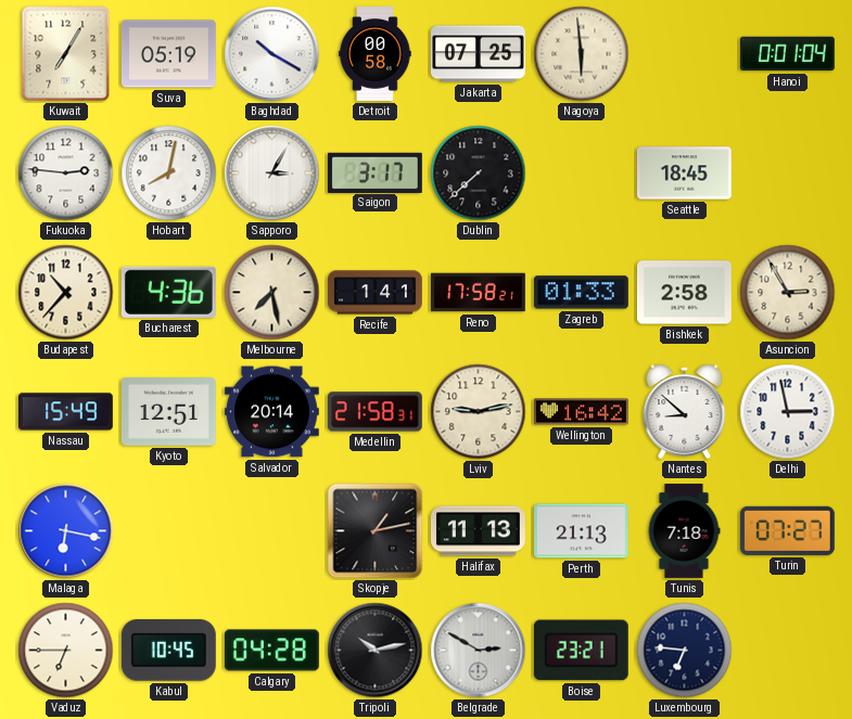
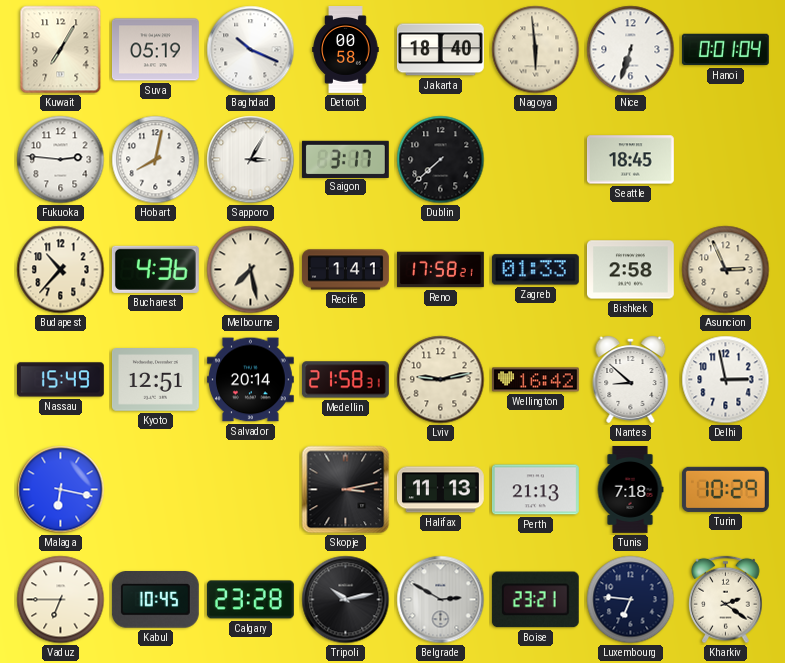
Baghdad: 10:20 -> 10:19
Jakarta: 07:25 -> 18:40
Nice: none -> 6:33
Asuncion: 2:55 -> 2:56
Skopje: 1:13 -> 3:13
Turin: 07:27 -> 10:29
Calgary: 04:28 -> 23:28
Kharkiv: none -> 2:21
